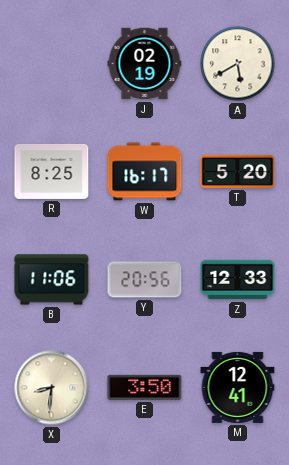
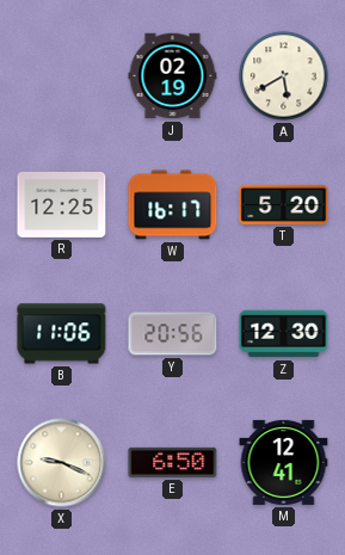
R: 8:25 -> 12:25
Z: 12:33 -> 12:30
X: 8:31 -> 9:19
E: 3:50 -> 6:50
